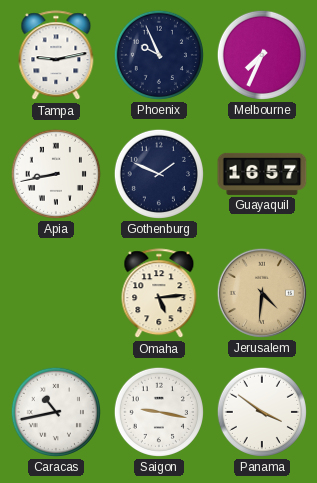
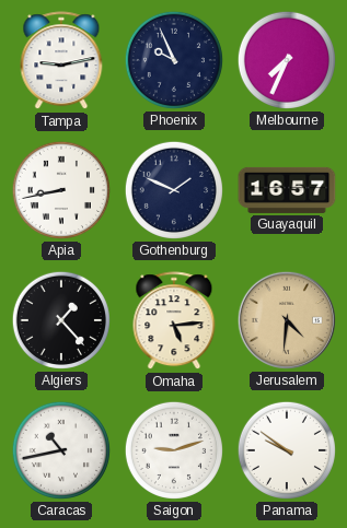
Algiers: none -> 1:23
Saigon: 9:17 -> 9:12
Panama: 3:51 -> 9:51
